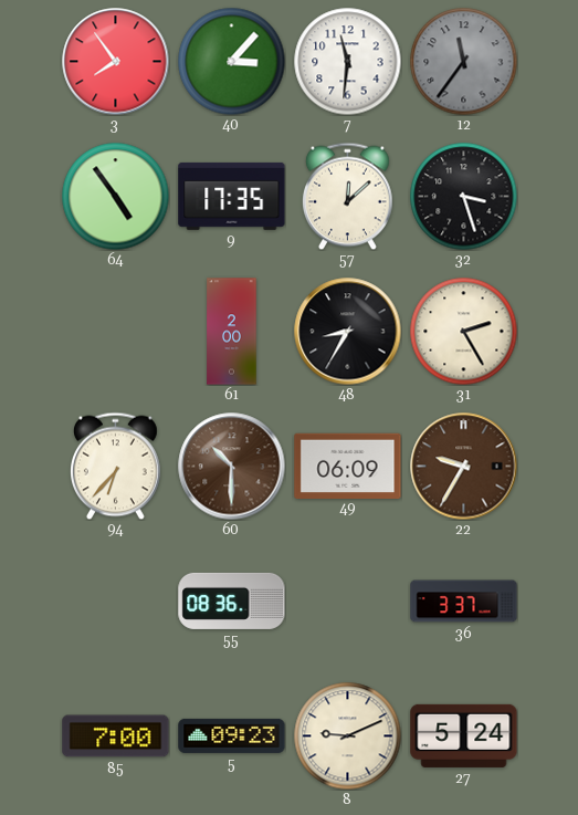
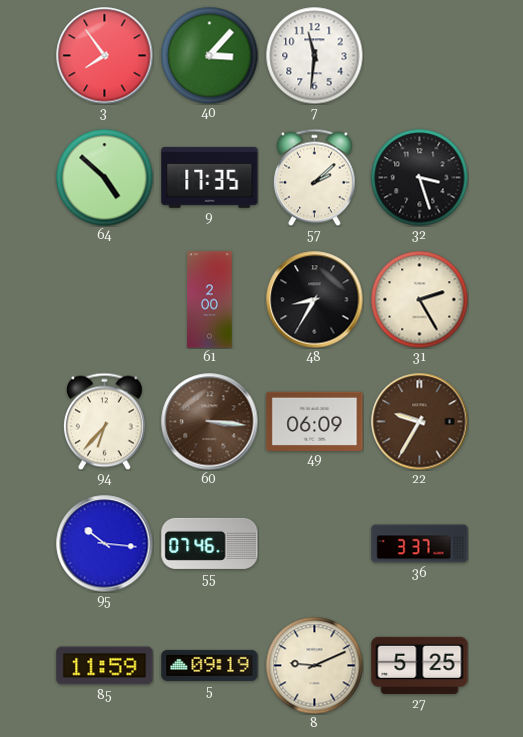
12: 11:36 -> none
64: 4:54 -> 4:52
57: 12:08 -> 2:08
60: 10:30 -> 3:16
95: none -> 10:16
55: 08:36 -> 07:46
85: 7:00 -> 11:59
5: 09:23 -> 09:19
27: 5:24 -> 5:25
